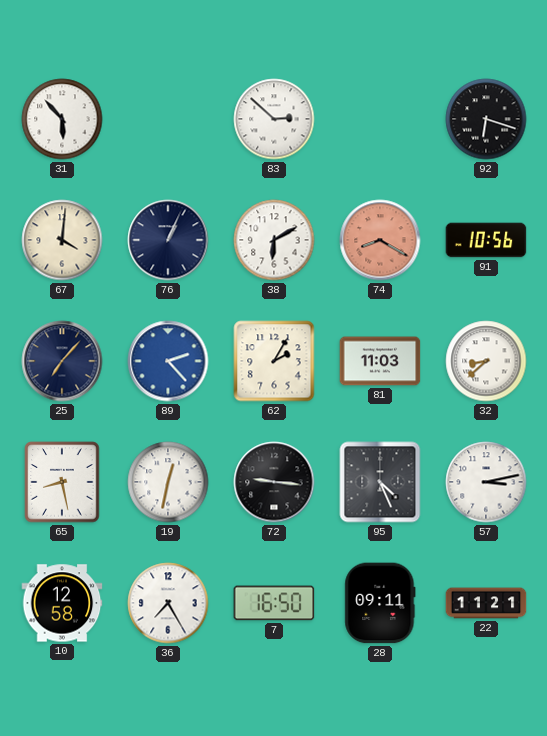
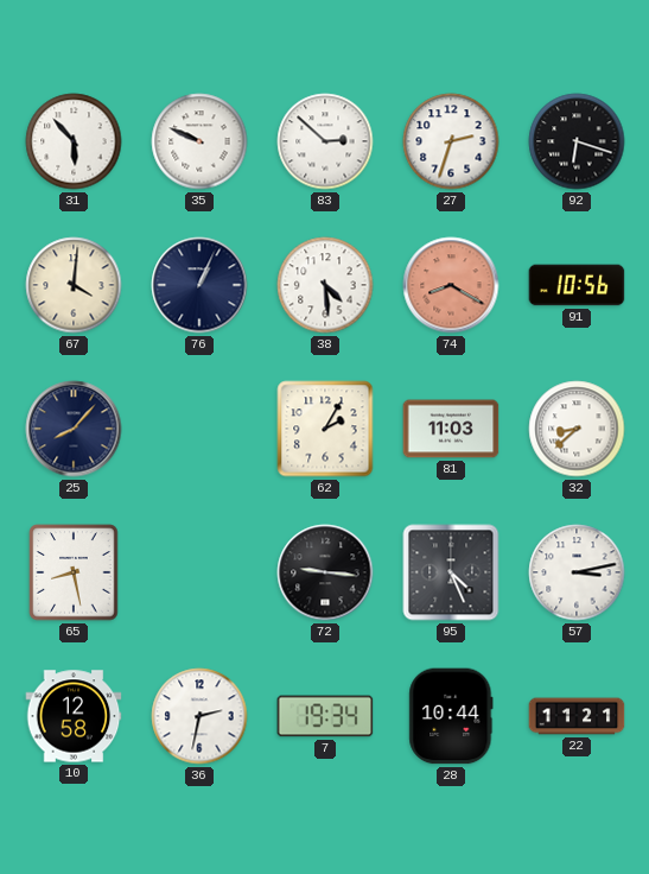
35: none -> 9:49
27: none -> 2:33
38: 6:10 -> 4:29
25: 7:07 -> 8:07
89: 2:23 -> none
19: 12:32 -> none
36: 7:25 -> 2:32
7: 16:50 -> 19:34
28: 09:11 -> 10:44
